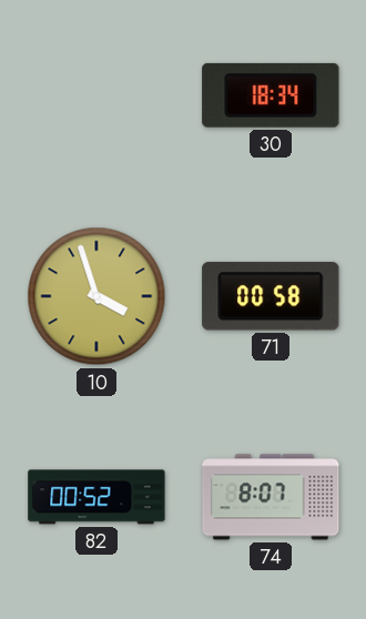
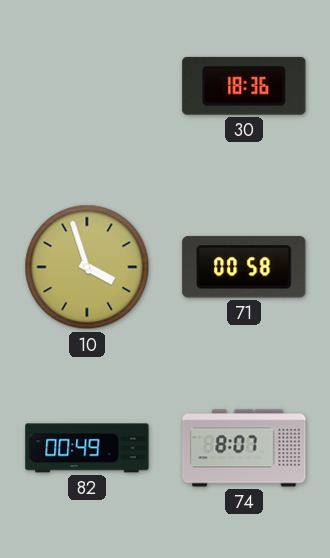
30: 18:34 -> 18:36
82: 00:52 -> 00:49
